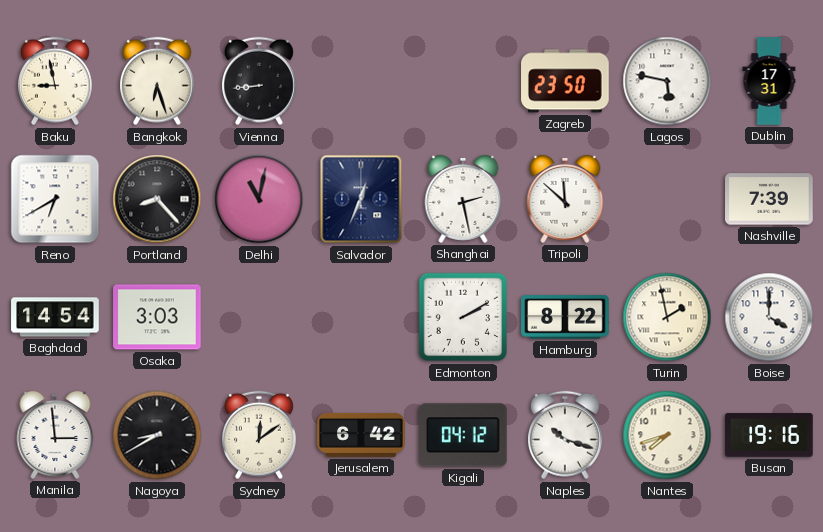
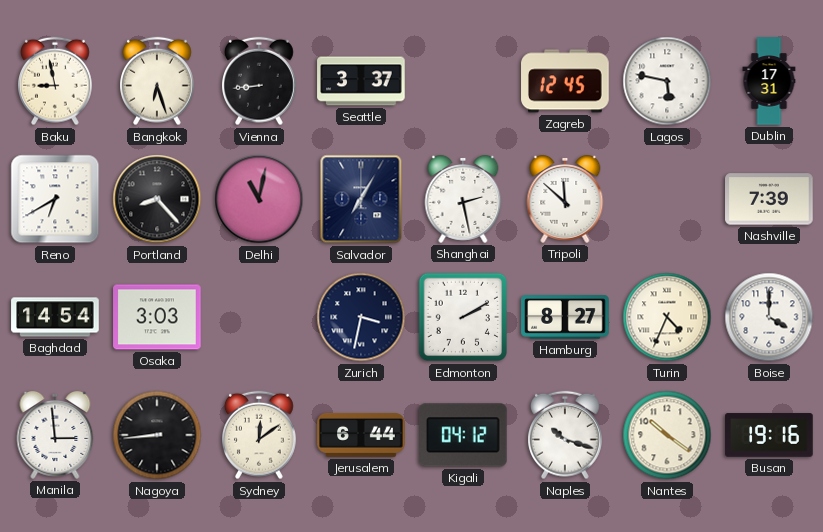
Seattle: none -> 3:37
Zagreb: 23:50 -> 12:45
Salvador: 12:34 -> 7:05
Zurich: none -> 3:32
Hamburg: 8:22 -> 8:27
Turin: 1:58 -> 4:34
Nagoya: 8:40 -> 8:44
Jerusalem: 6:42 -> 6:44
Nantes: 7:42 -> 10:21
